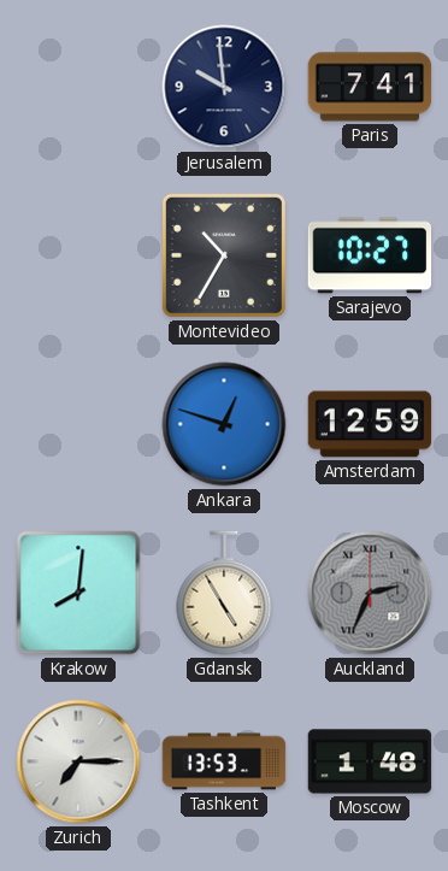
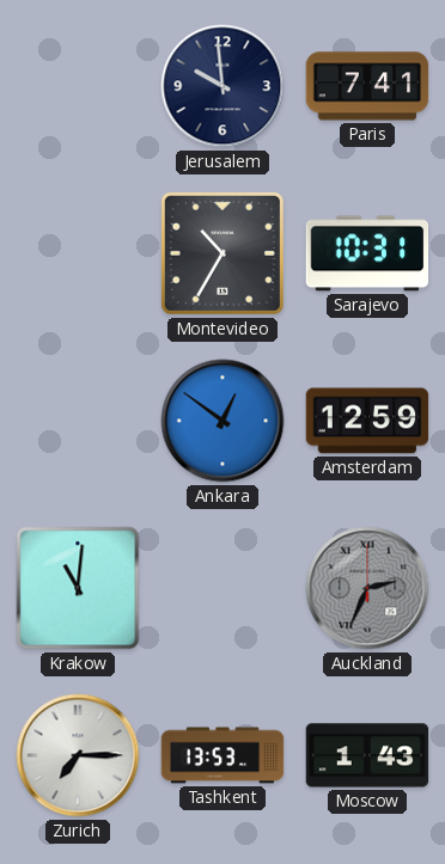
Sarajevo: 10:27 -> 10:31
Ankara: 12:48 -> 12:51
Krakow: 8:01 -> 11:01
Gdansk: 4:55 -> none
Moscow: 1:48 -> 1:43
